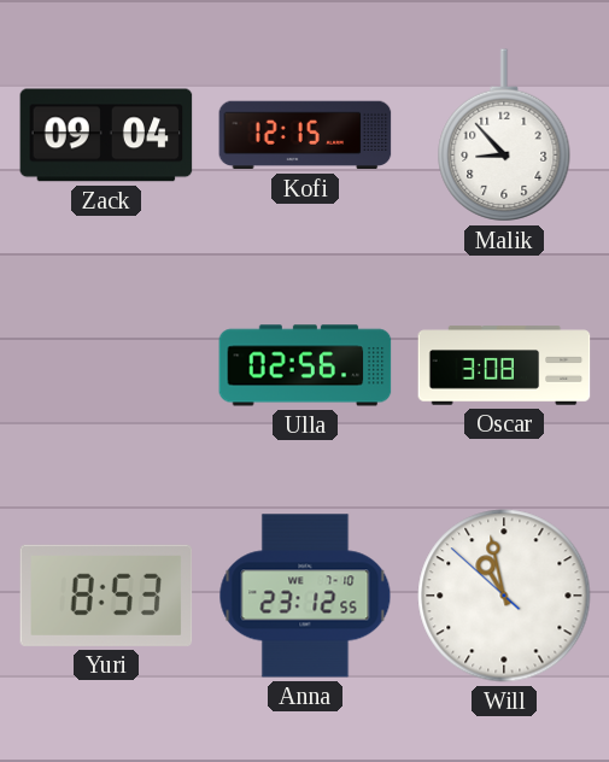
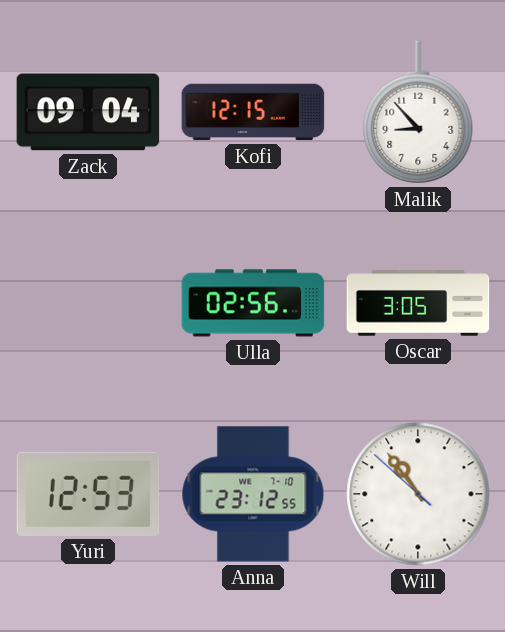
Oscar: 3:08 -> 3:05
Yuri: 8:53 -> 12:53
Will: 10:57 -> 10:53
